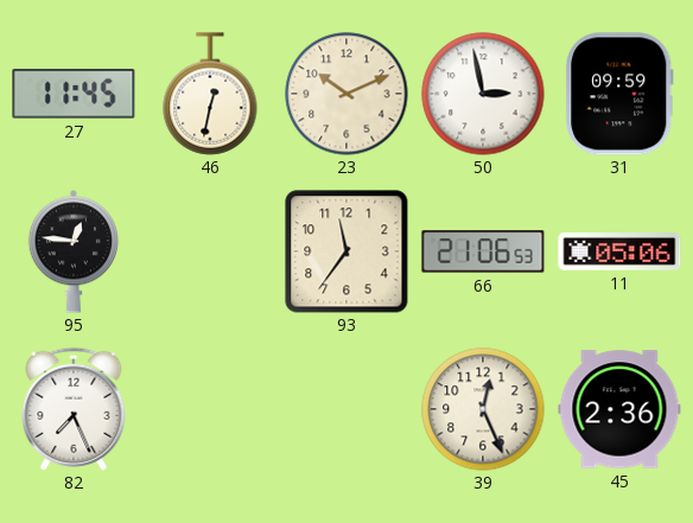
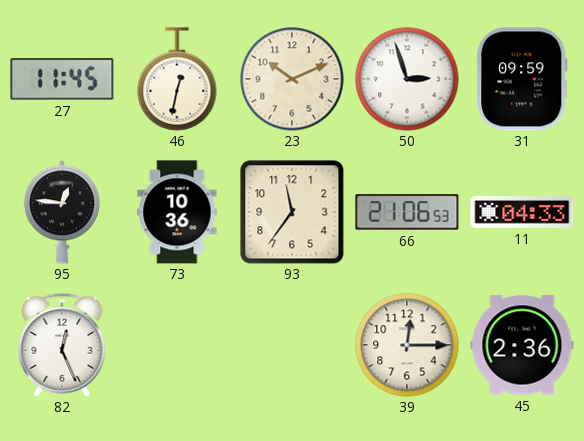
50: 2:58 -> 2:57
73: none -> 10:36
11: 05:06 -> 04:33
82: 7:26 -> 12:26
39: 12:26 -> 12:15
